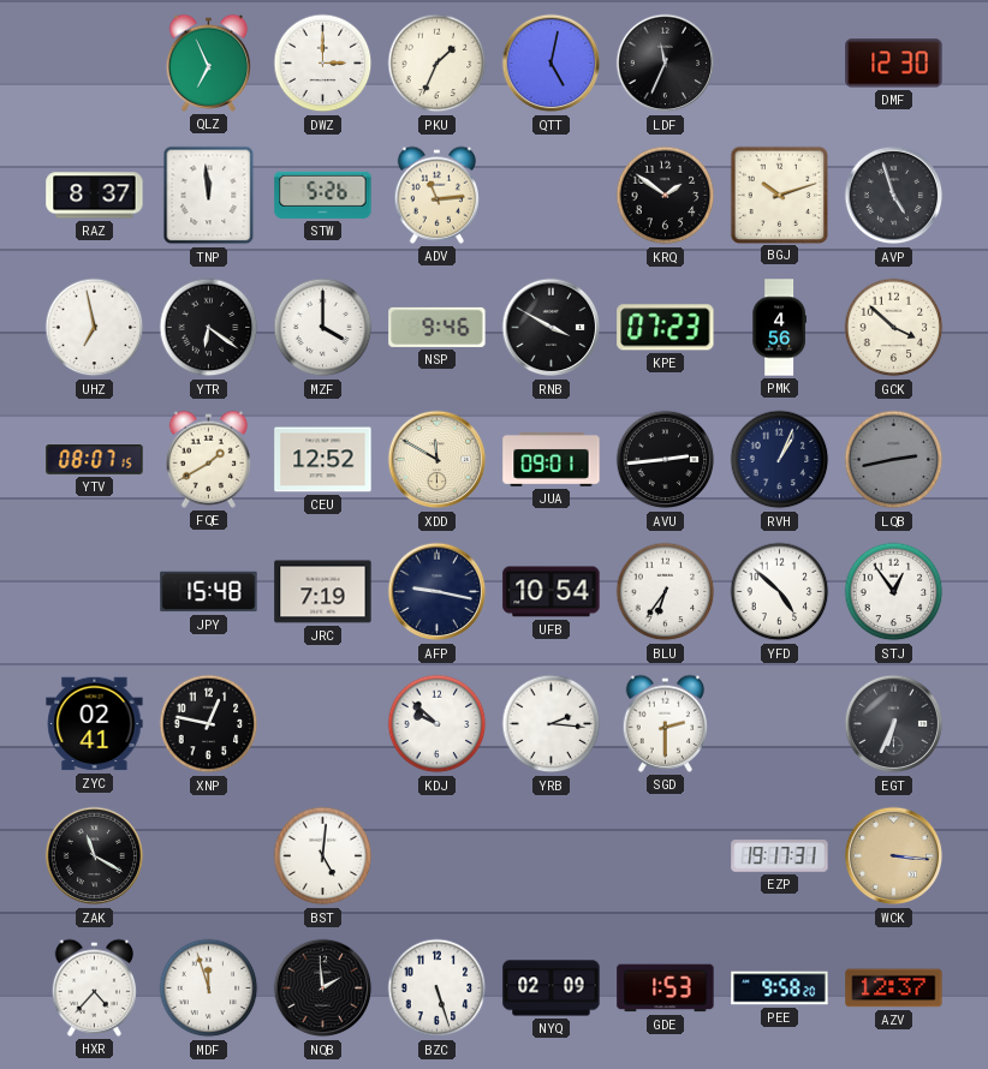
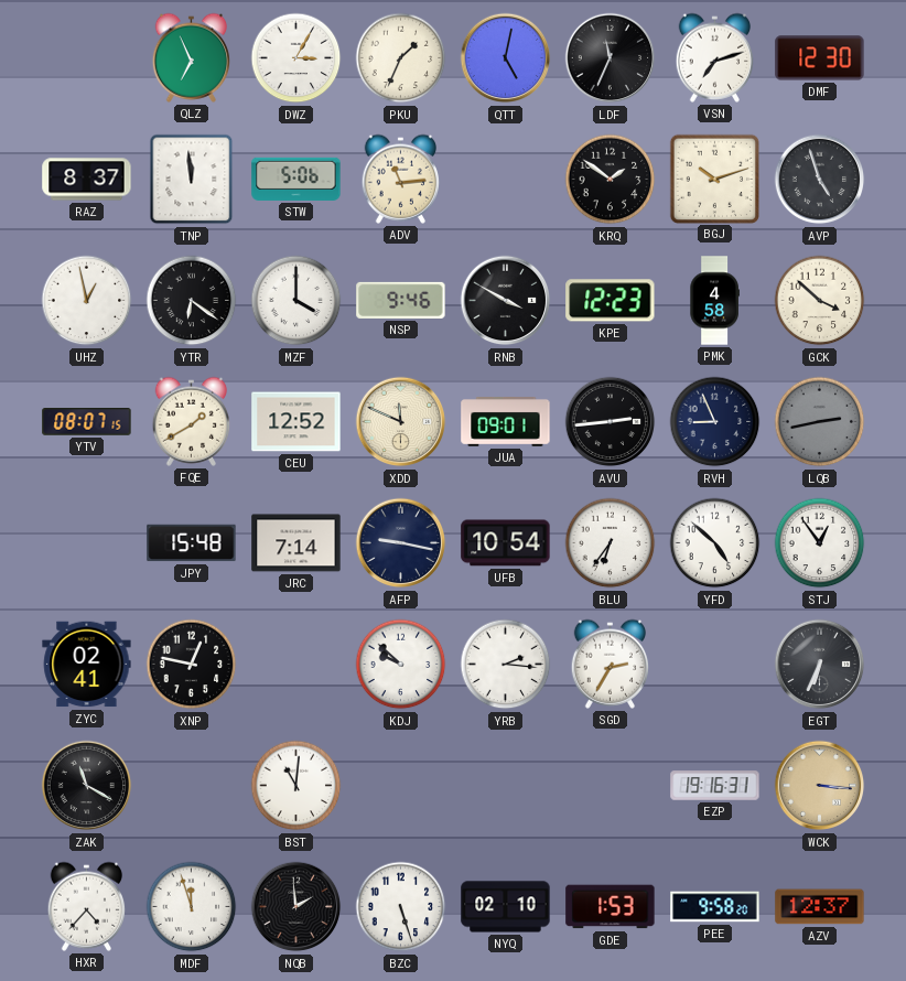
DWZ: 3:00 -> 3:05
VSN: none -> 7:12
STW: 5:26 -> 5:06
UHZ: 6:58 -> 12:58
KPE: 07:23 -> 12:23
PMK: 4:56 -> 4:58
XDD: 11:50 -> 11:49
RVH: 1:04 -> 8:56
JRC: 7:19 -> 7:14
SGD: 2:30 -> 2:35
BST: 5:01 -> 11:01
EZP: 19:17 -> 19:16
NYQ: 02:09 -> 02:10
